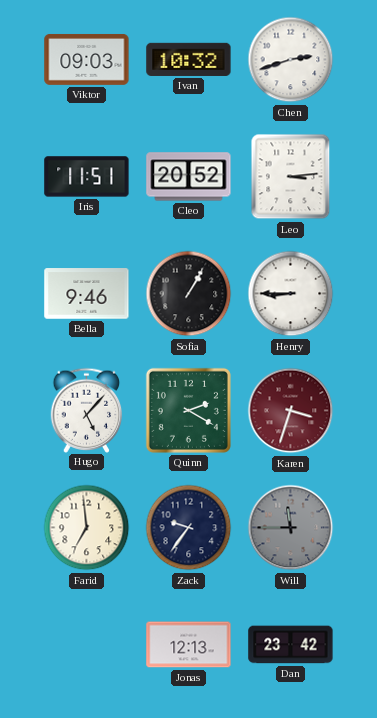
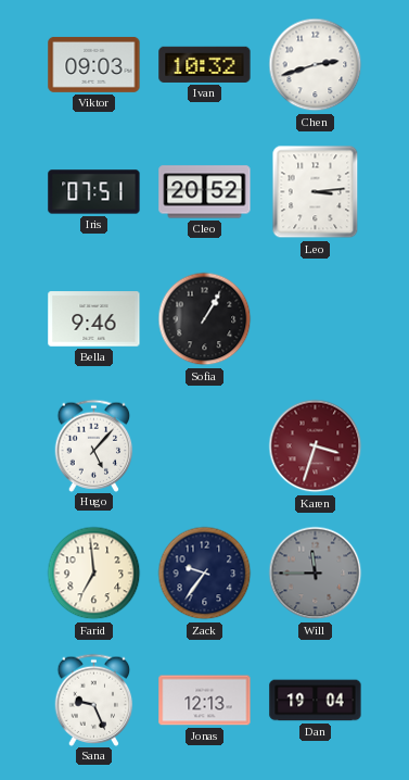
Iris: 11:51 -> 07:51
Henry: 8:45 -> none
Quinn: 2:20 -> none
Sana: none -> 9:26
Dan: 23:42 -> 19:04
